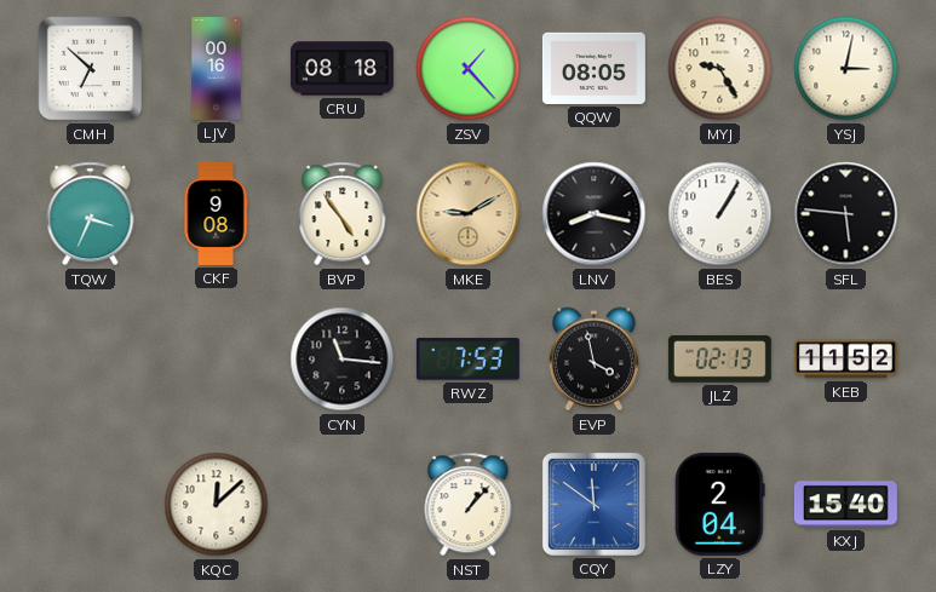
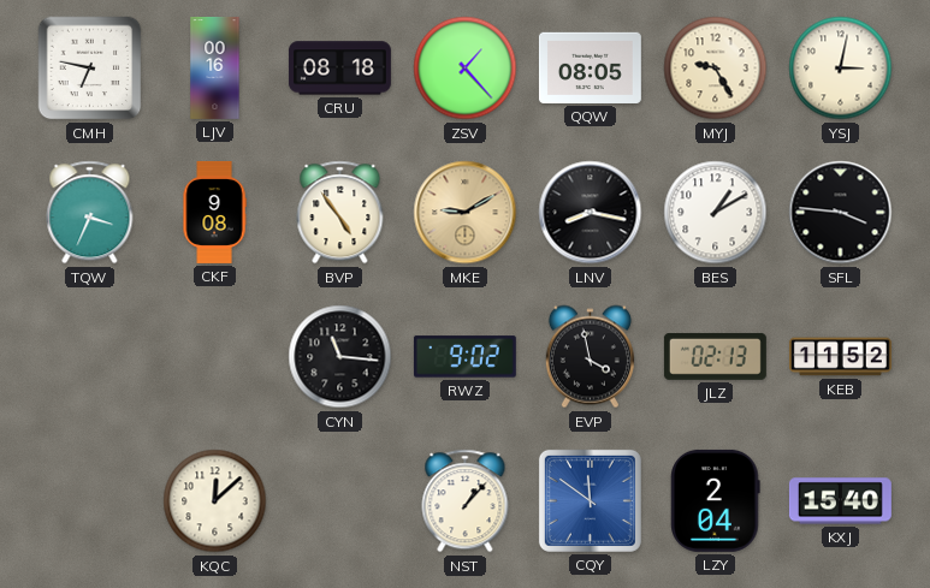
CMH: 6:52 -> 6:47
BES: 1:05 -> 1:10
SFL: 5:46 -> 3:46
RWZ: 7:53 -> 9:02
